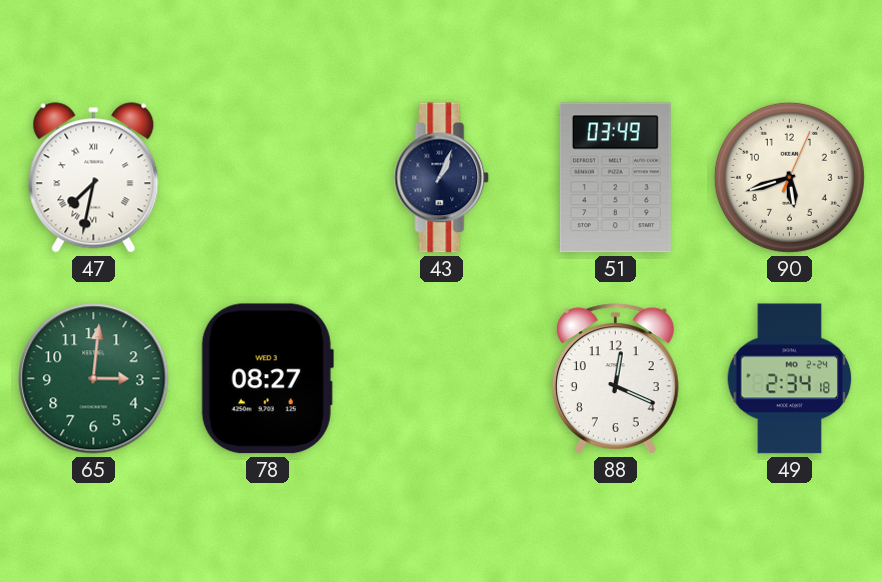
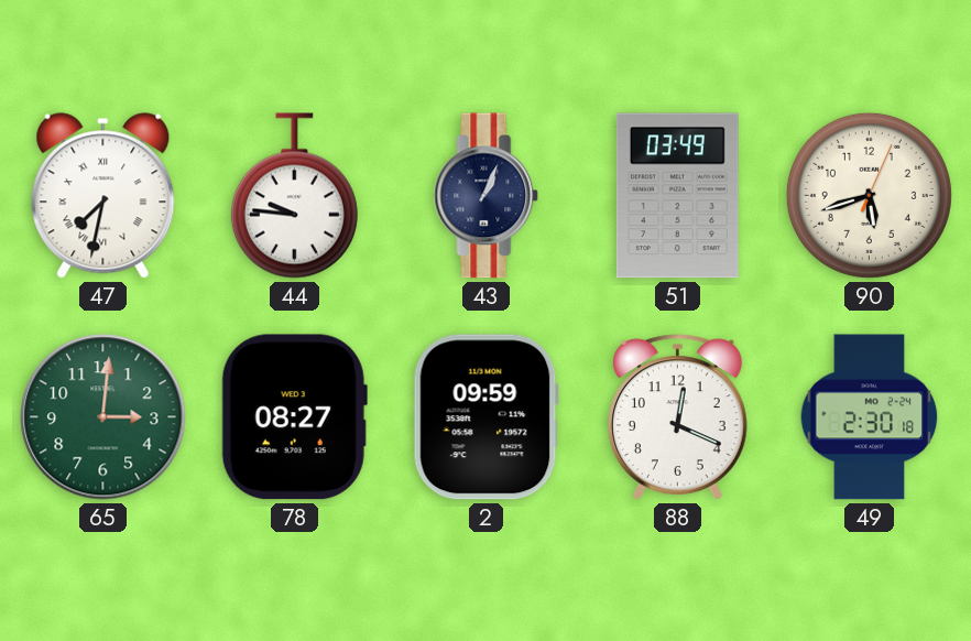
44: none -> 9:46
2: none -> 09:59
49: 2:34 -> 2:30
